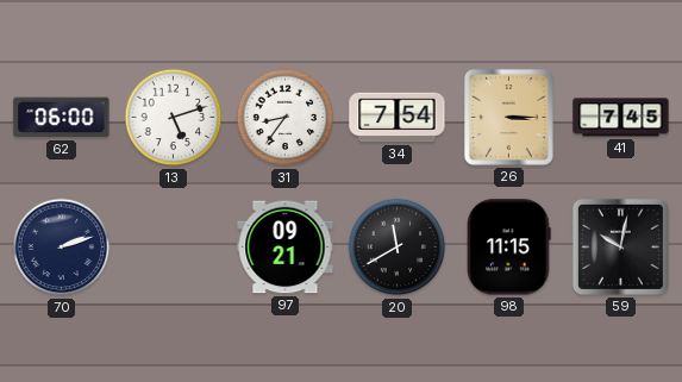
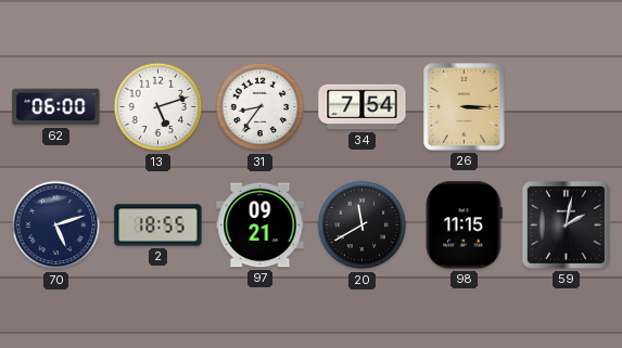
41: 7:45 -> none
70: 2:12 -> 5:12
2: none -> 18:55
59: 10:02 -> 2:02
